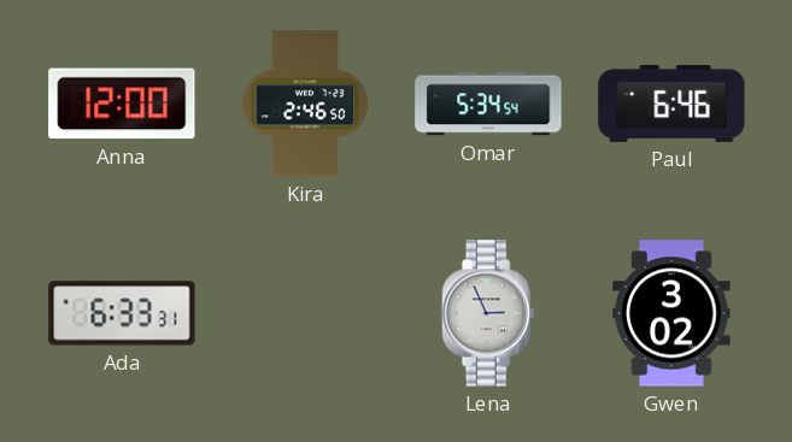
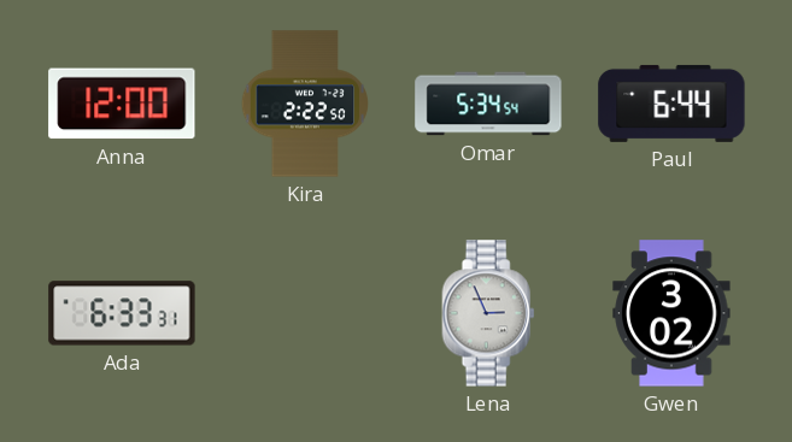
Kira: 2:46 -> 2:22
Paul: 6:46 -> 6:44
